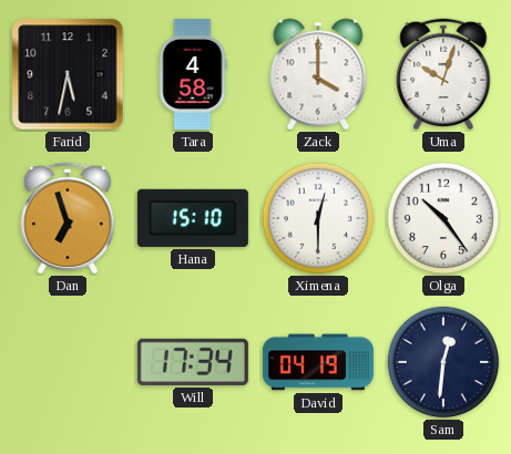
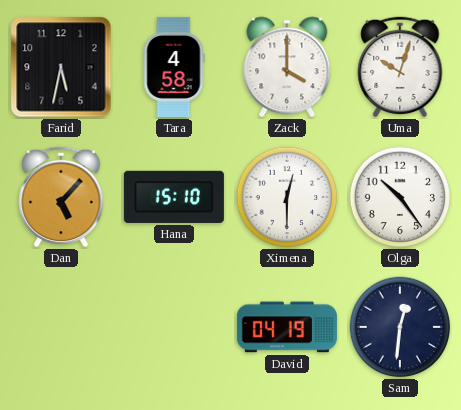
Dan: 6:57 -> 5:07
Will: 17:34 -> none
